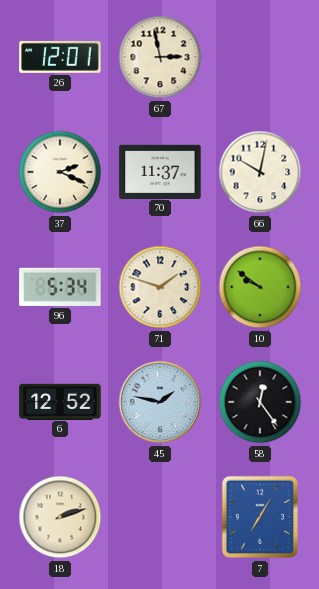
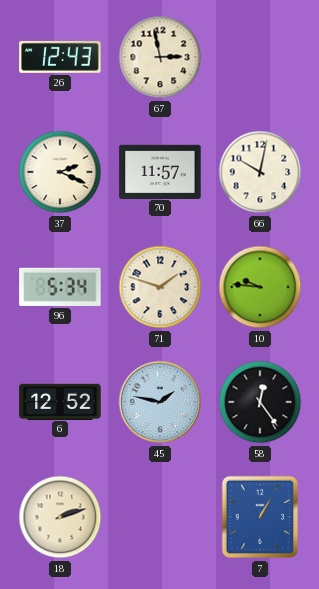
26: 12:01 -> 12:43
70: 11:37 -> 11:57
10: 9:51 -> 9:46
7: 7:05 -> 1:05
